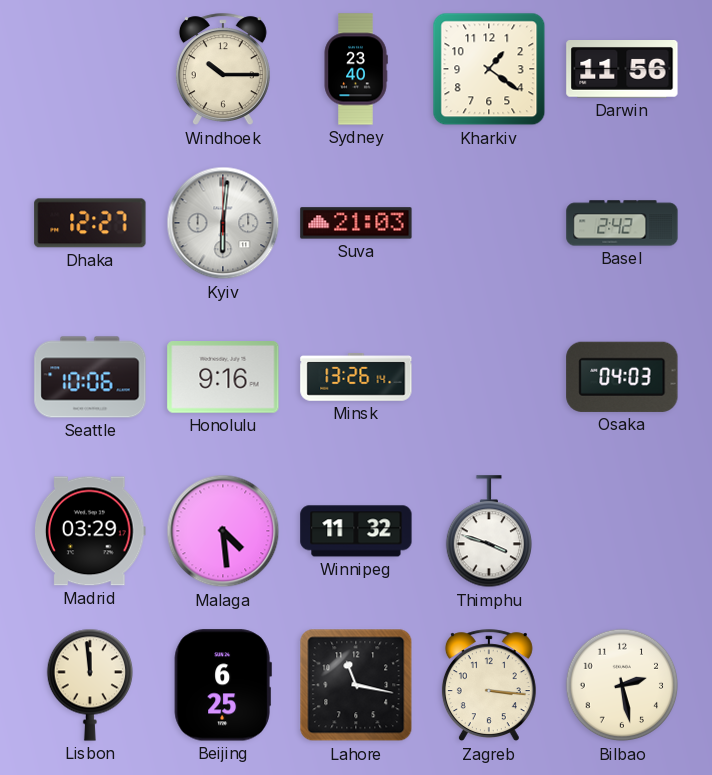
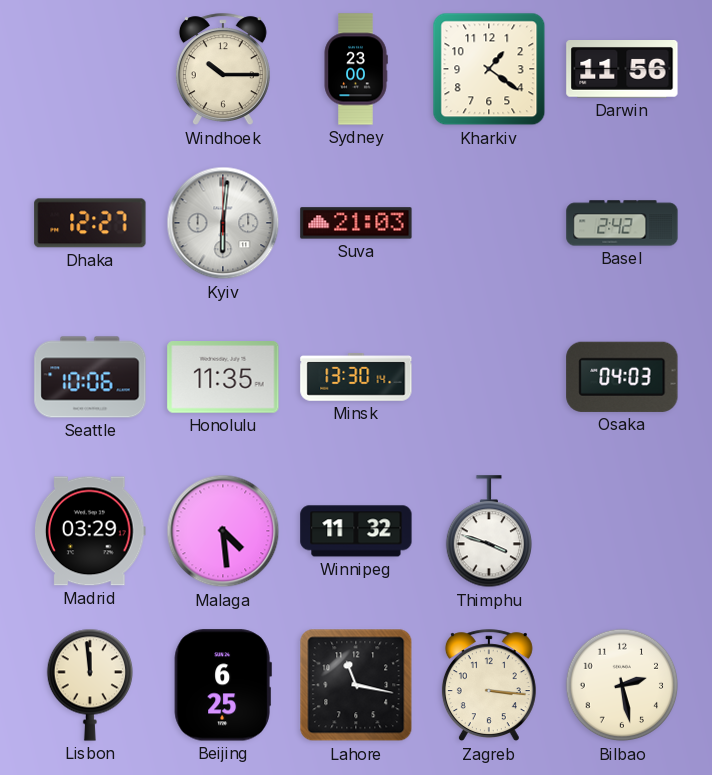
Sydney: 23:40 -> 23:00
Honolulu: 9:16 -> 11:35
Minsk: 13:26 -> 13:30
